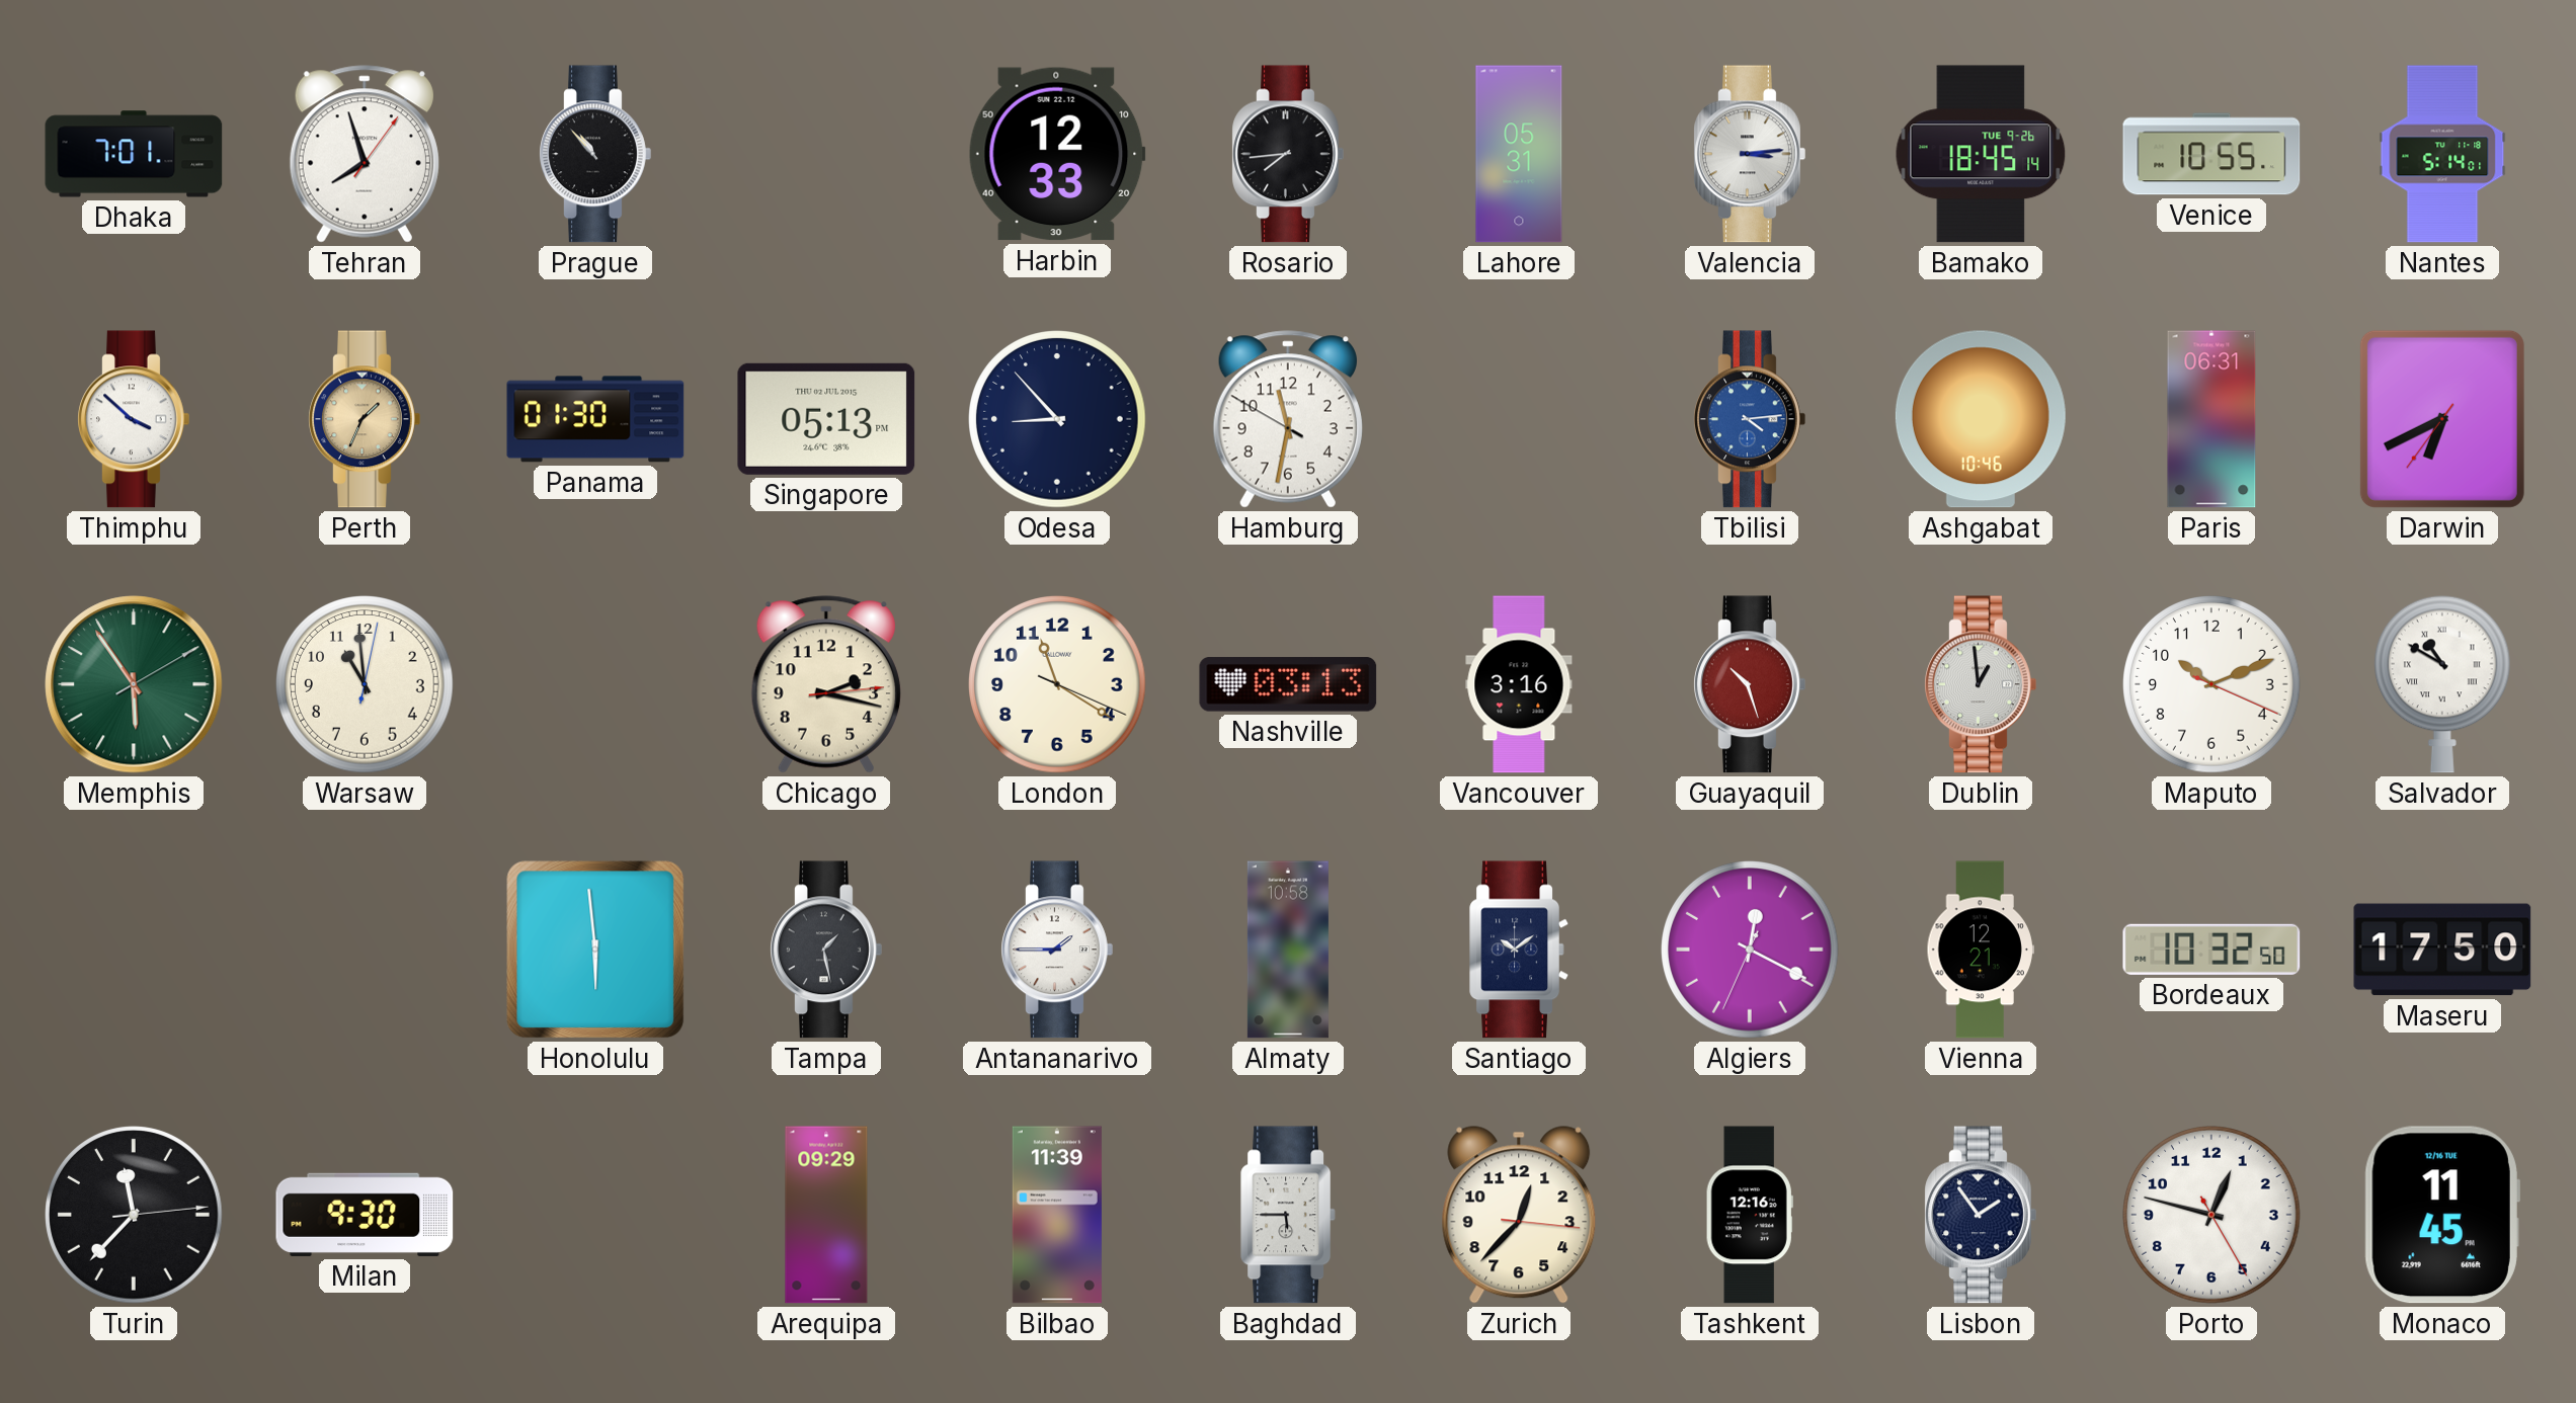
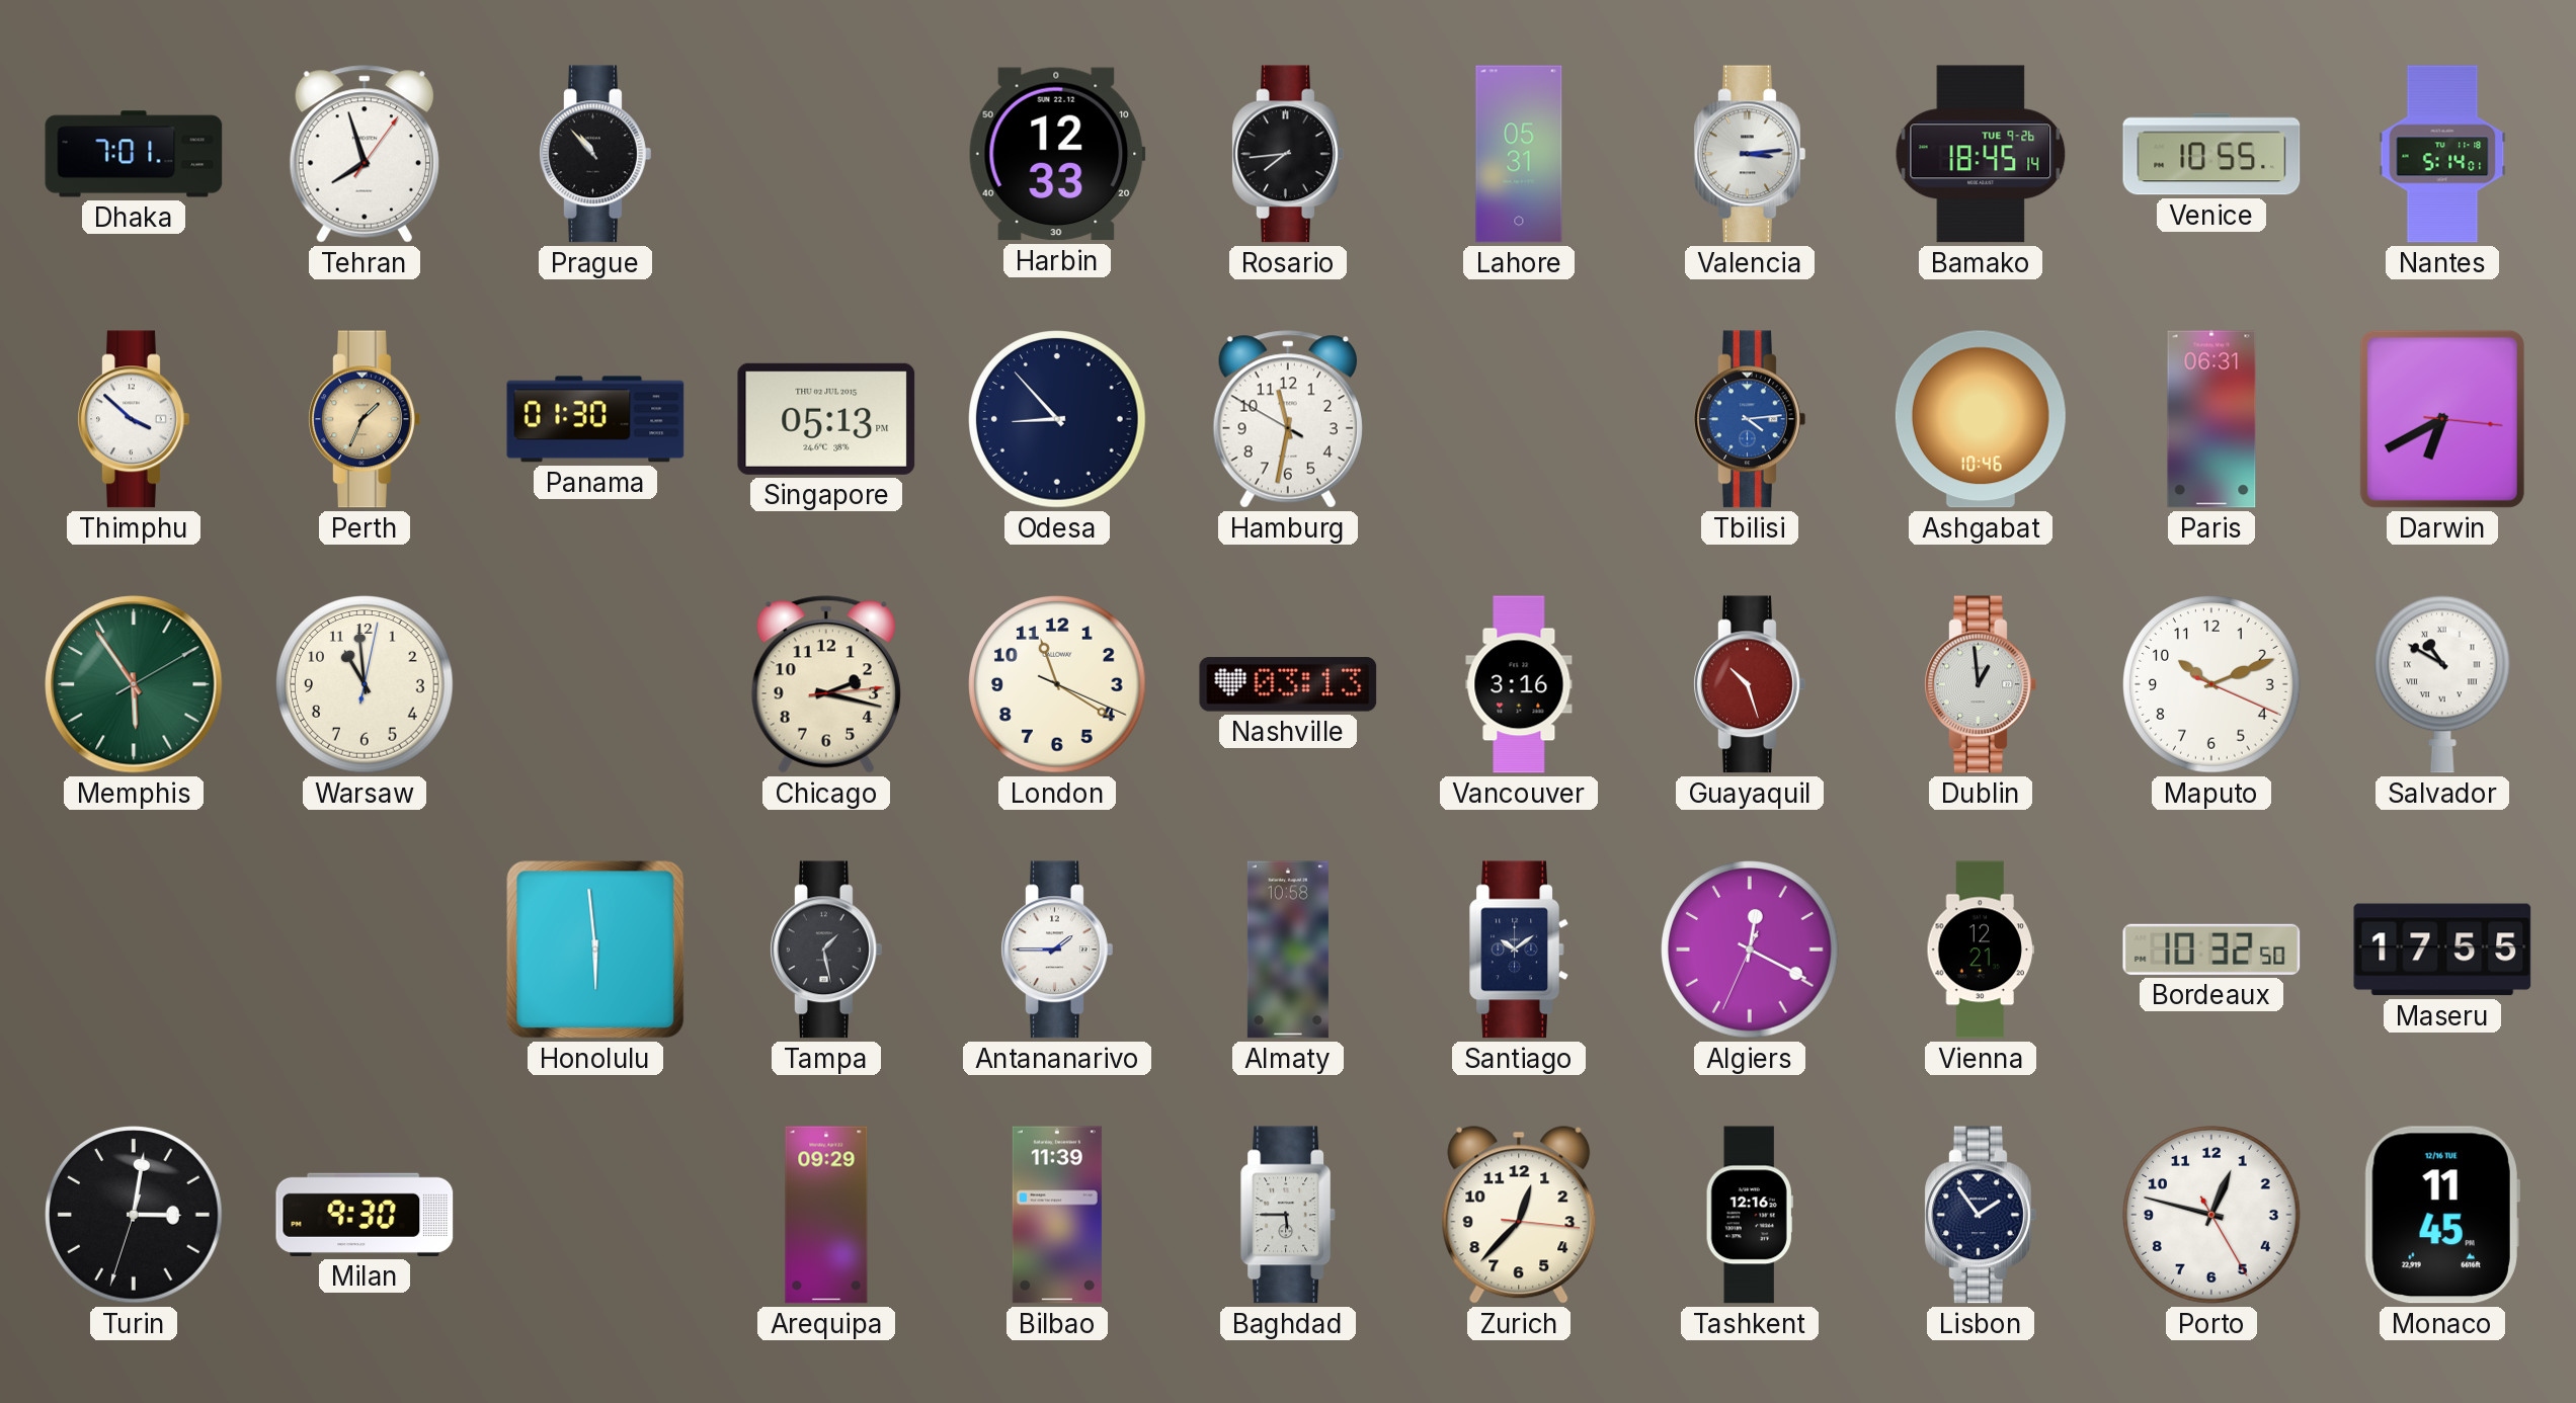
Darwin: 6:40:36 -> 6:40:16
Maseru: 17:50 -> 17:55
Turin: 11:37 -> 3:01
